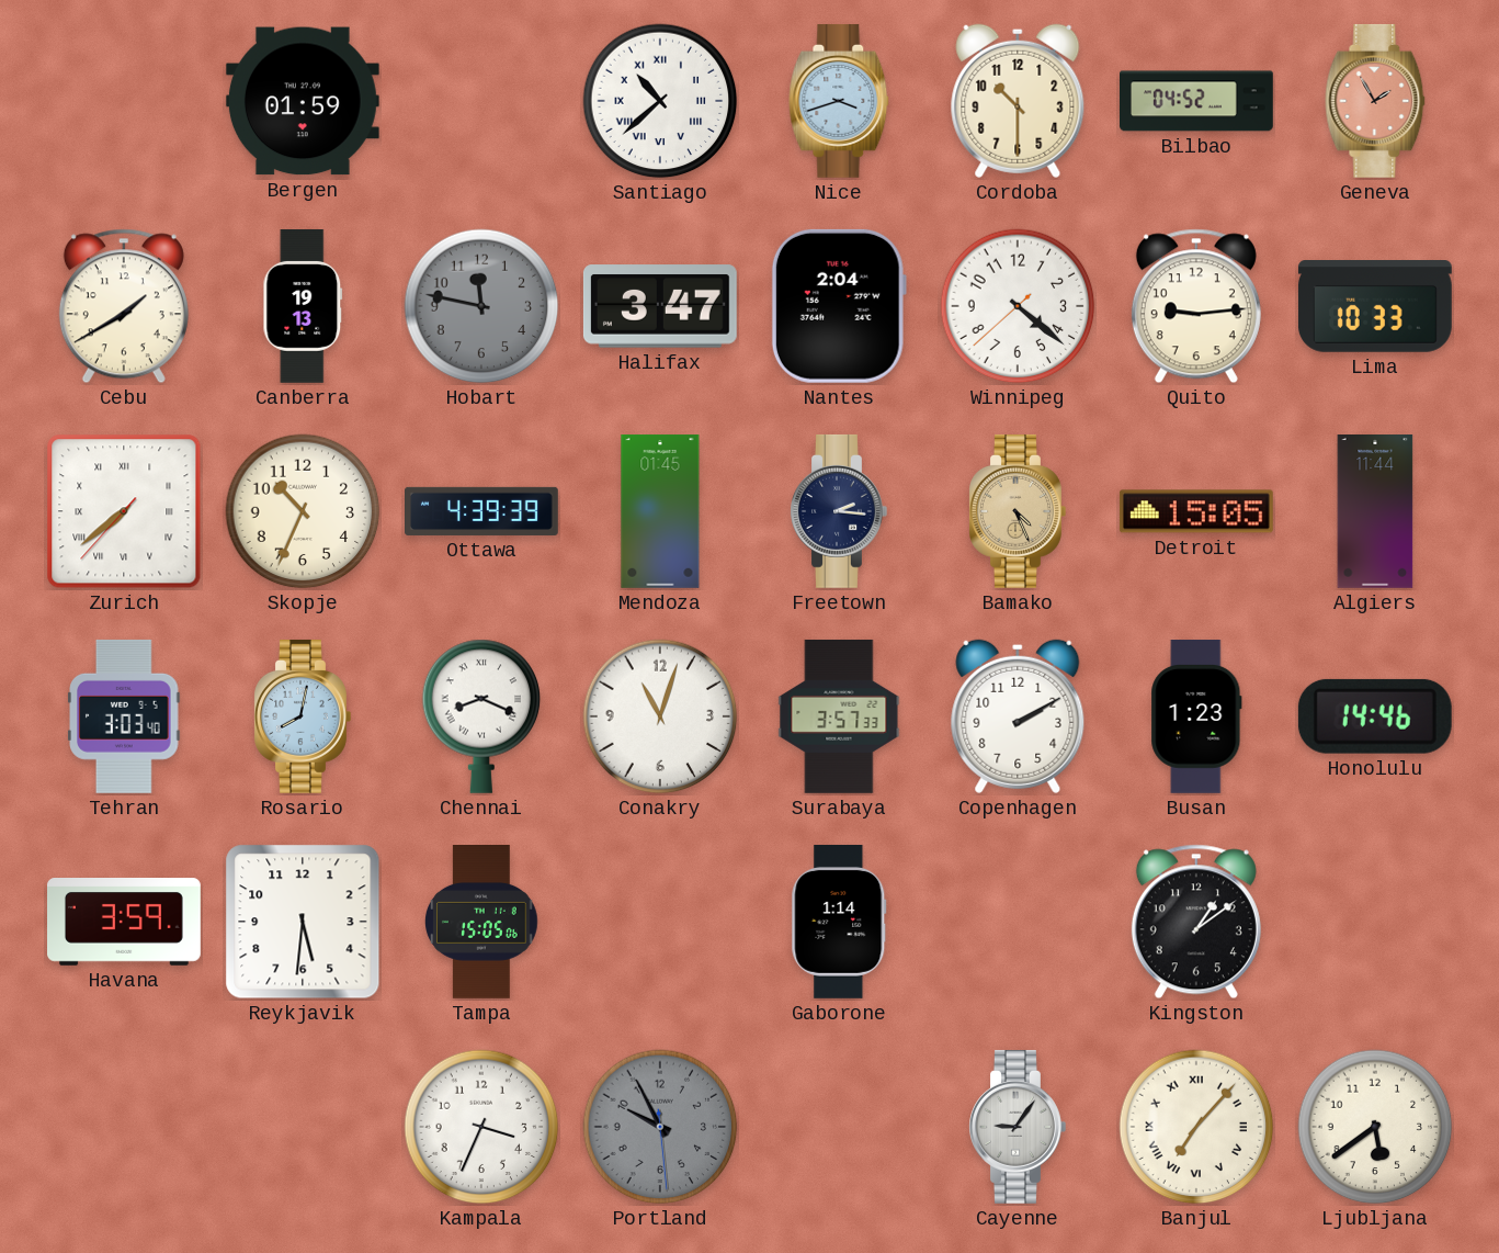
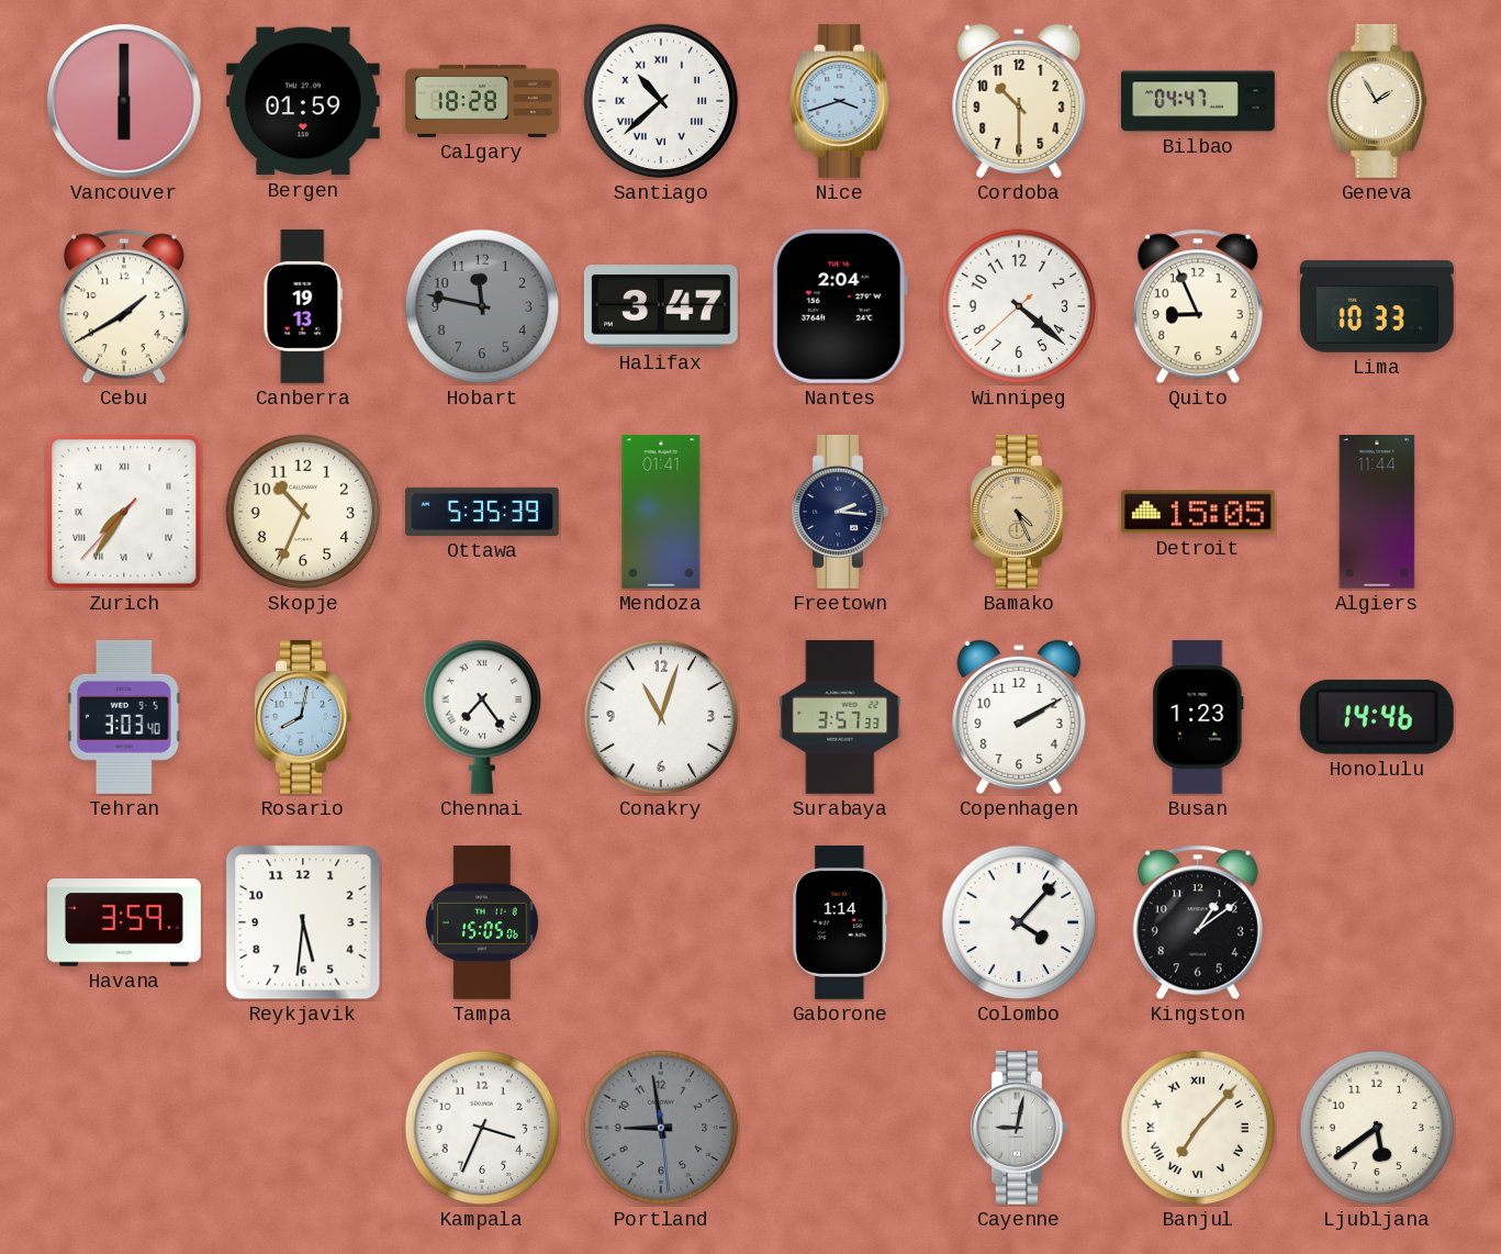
Vancouver: none -> 6:00
Calgary: none -> 18:28
Bilbao: 04:52 -> 04:47
Geneva dial: salmon -> cream
Quito: 9:14 -> 8:56
Zurich: 7:38 -> 7:35
Ottawa: 4:39 -> 5:35
Mendoza: 01:45 -> 01:41
Chennai: 8:19 -> 7:24
Colombo: none -> 4:07
Portland: 9:55 -> 8:58
Cayenne: 9:06 -> 9:02
